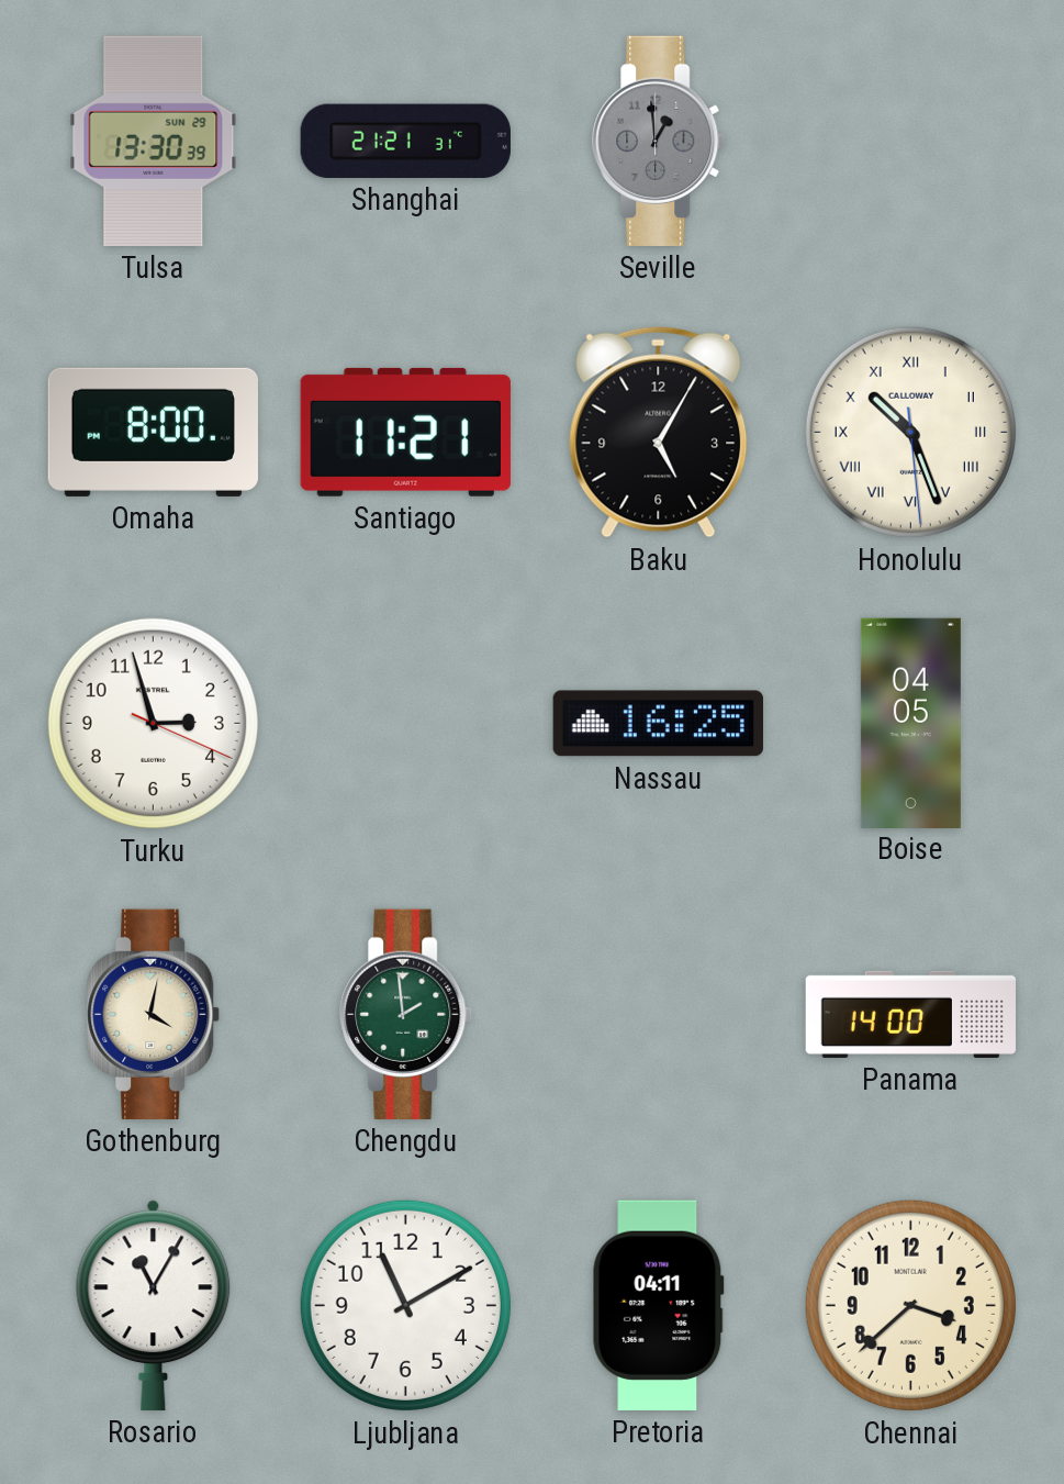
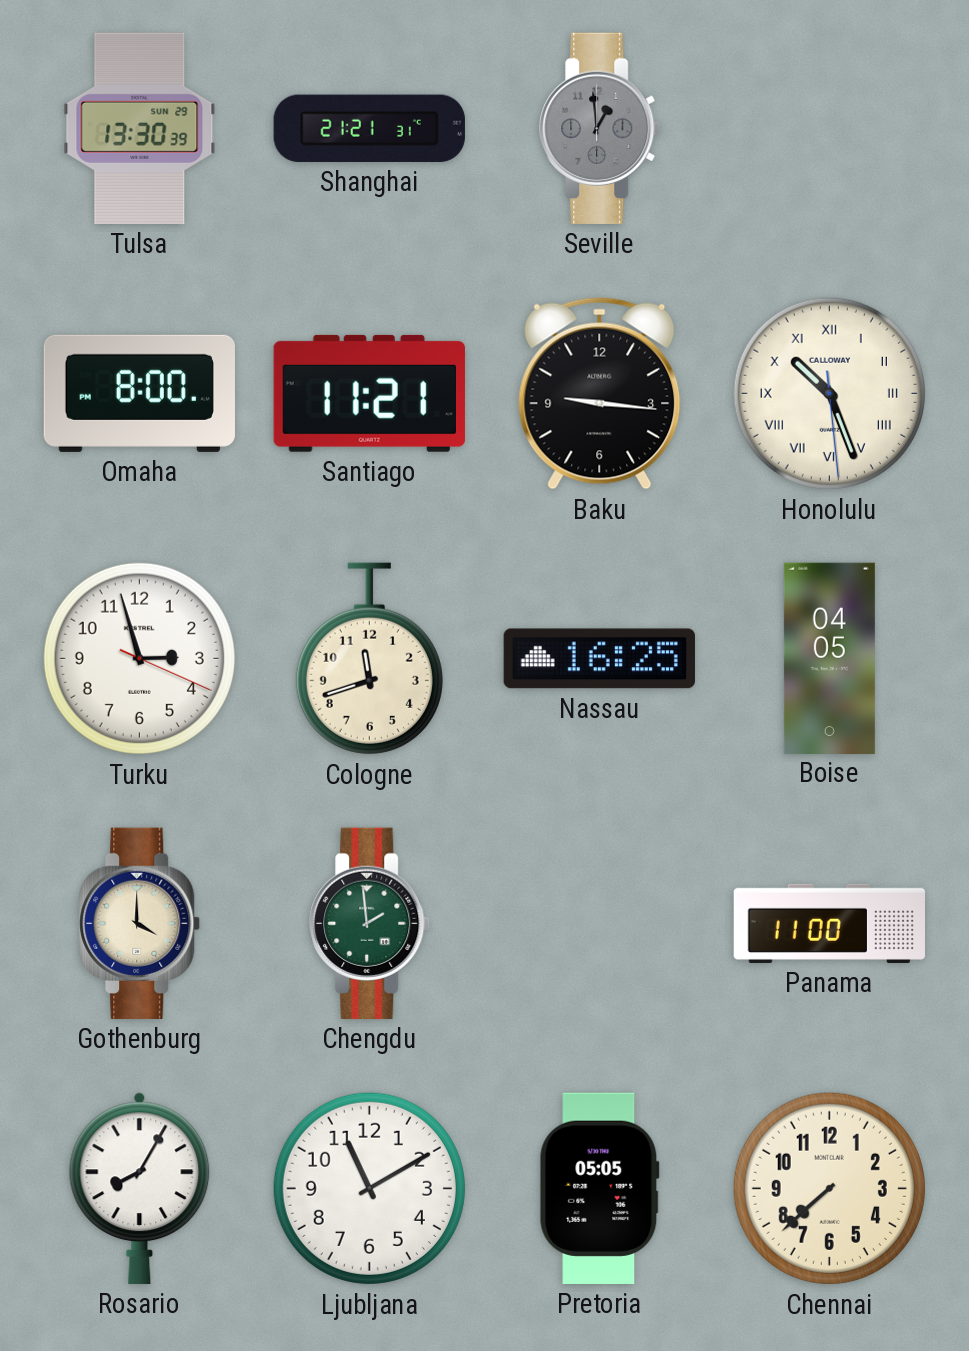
Baku: 5:05 -> 9:16
Cologne: none -> 11:42
Gothenburg: 4:02 -> 4:00
Panama: 14:00 -> 11:00
Rosario: 11:05 -> 8:05
Pretoria: 04:11 -> 05:05
Chennai: 3:38 -> 7:38
